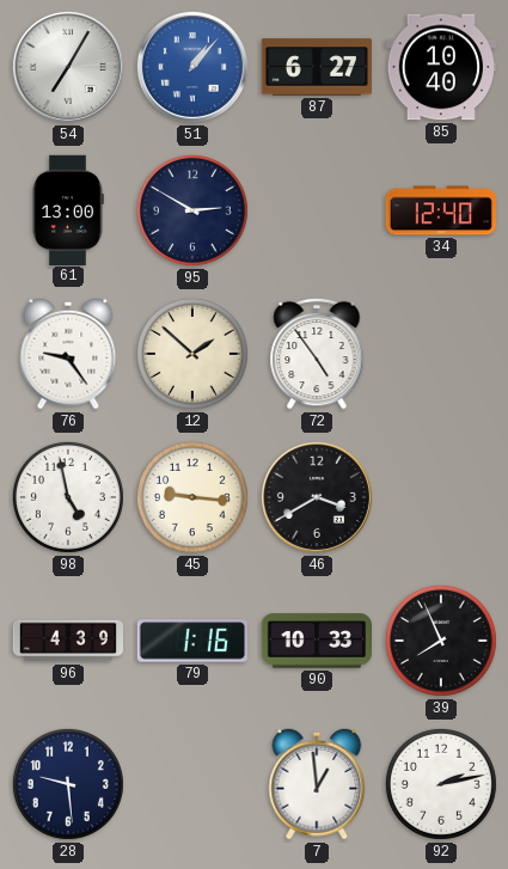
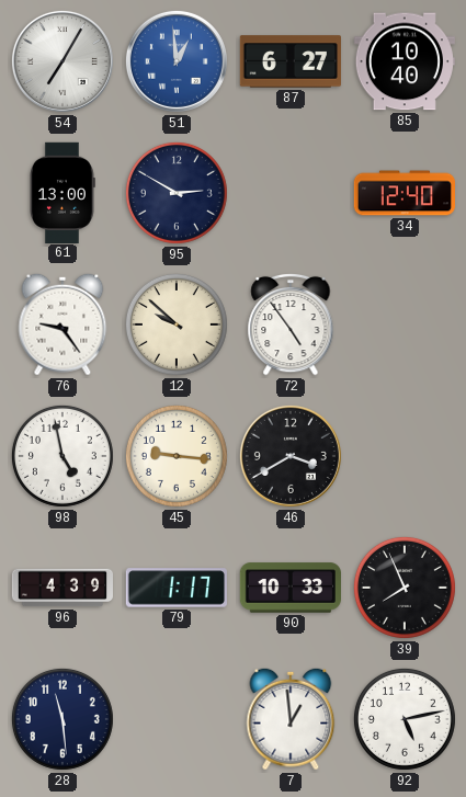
51: 1:07 -> 12:59
12: 1:52 -> 9:52
79: 1:16 -> 1:17
28: 9:29 -> 11:29
92: 2:13 -> 5:13
